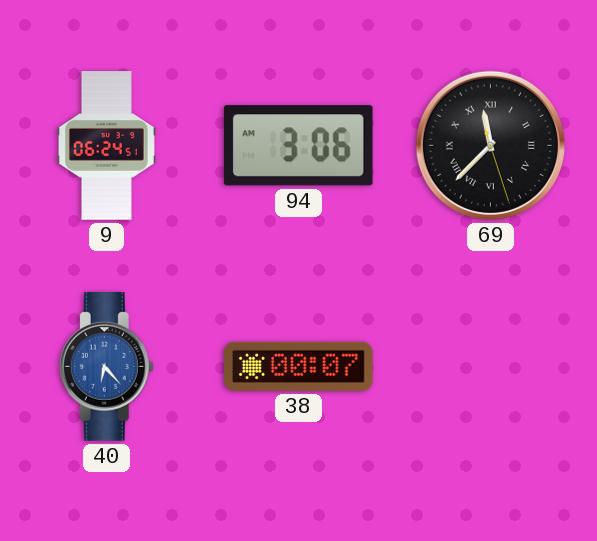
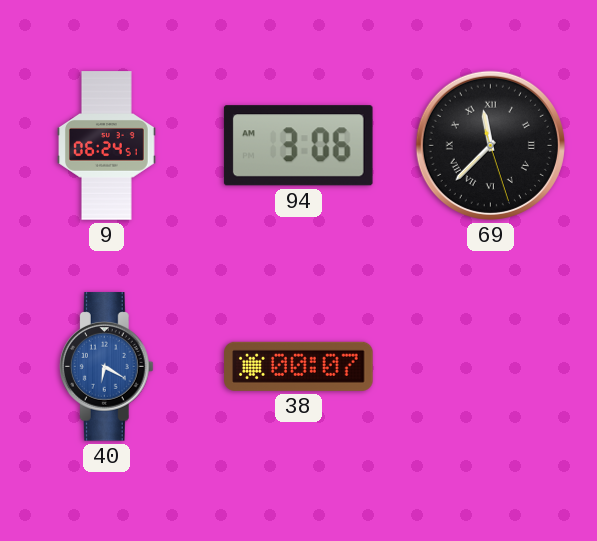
40: 6:23 -> 6:20
